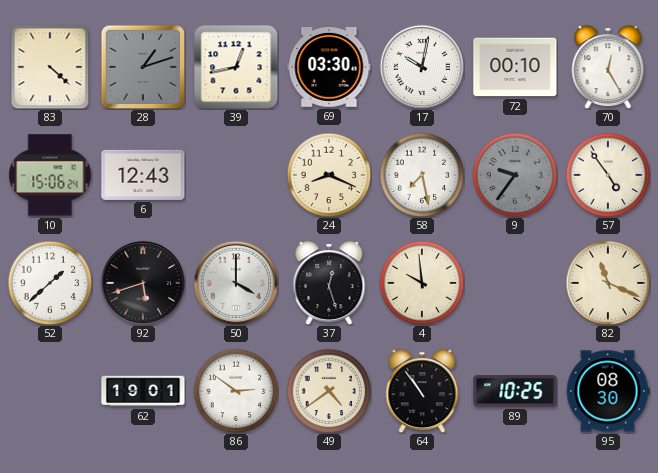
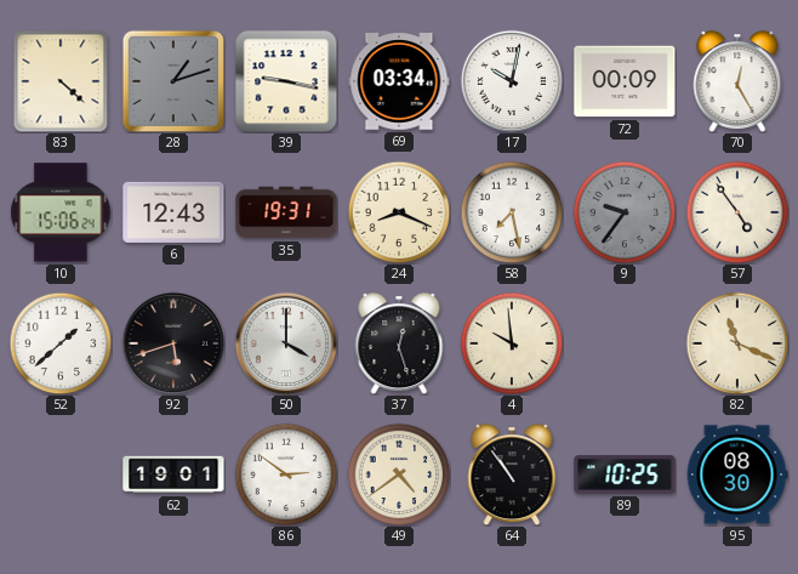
39: 12:43 -> 9:17
69: 03:30 -> 03:34
72: 00:10 -> 00:09
35: none -> 19:31
